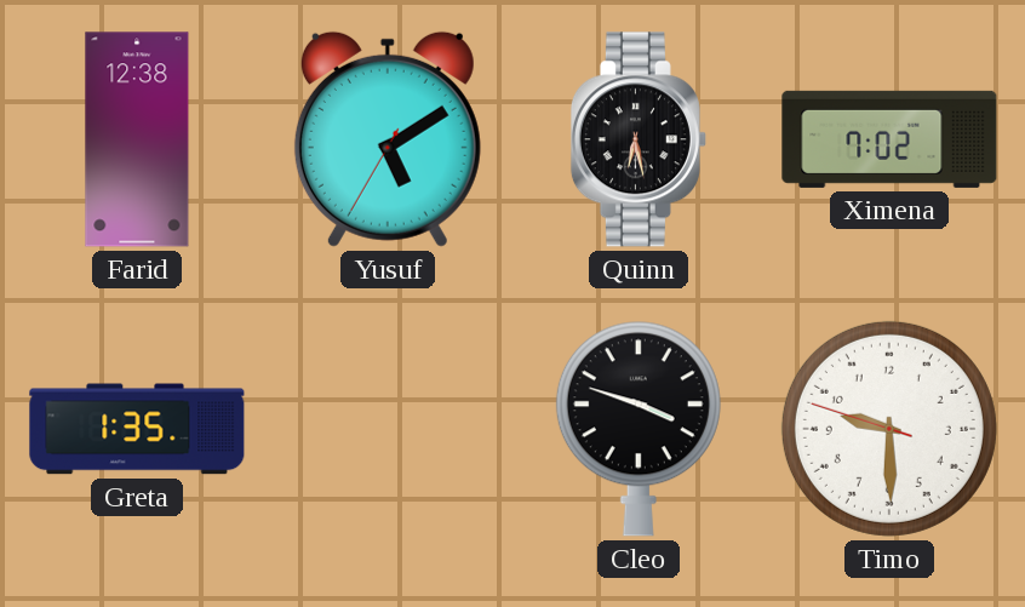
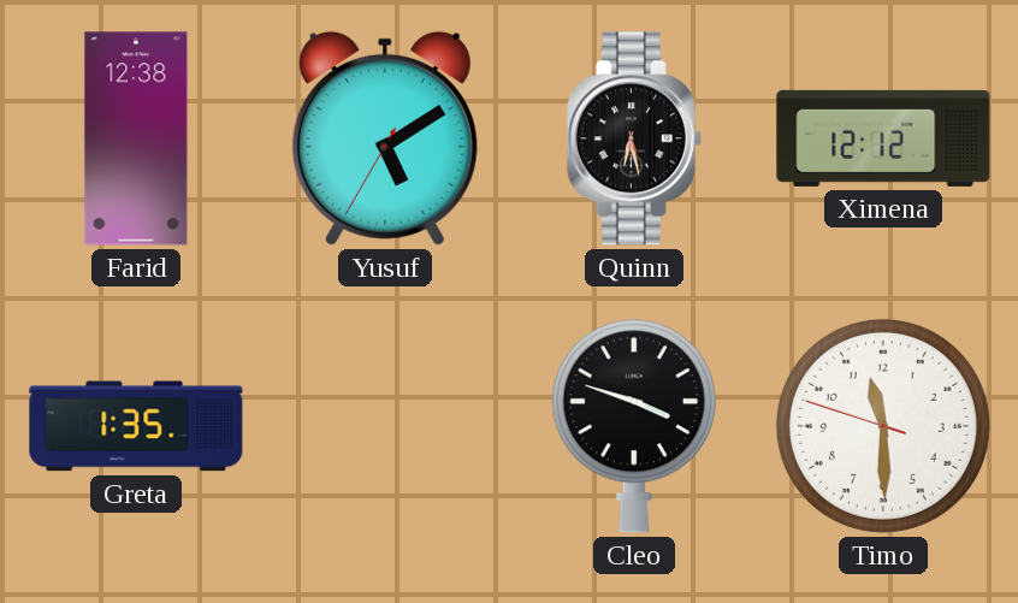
Ximena: 7:02 -> 12:12
Timo: 9:29 -> 11:29
